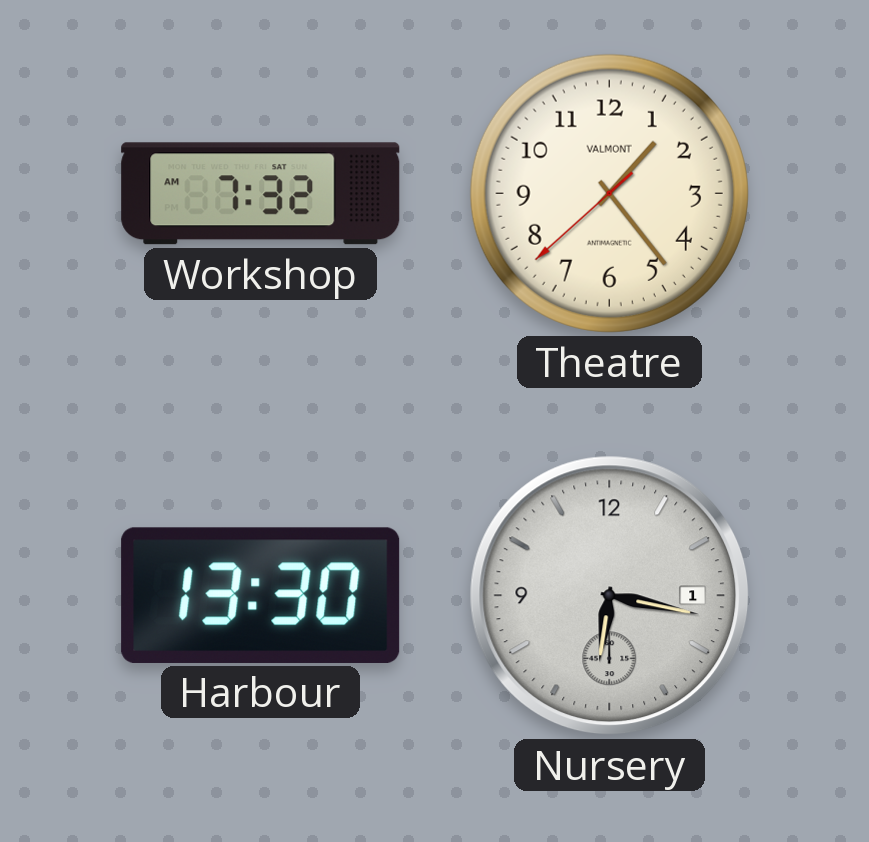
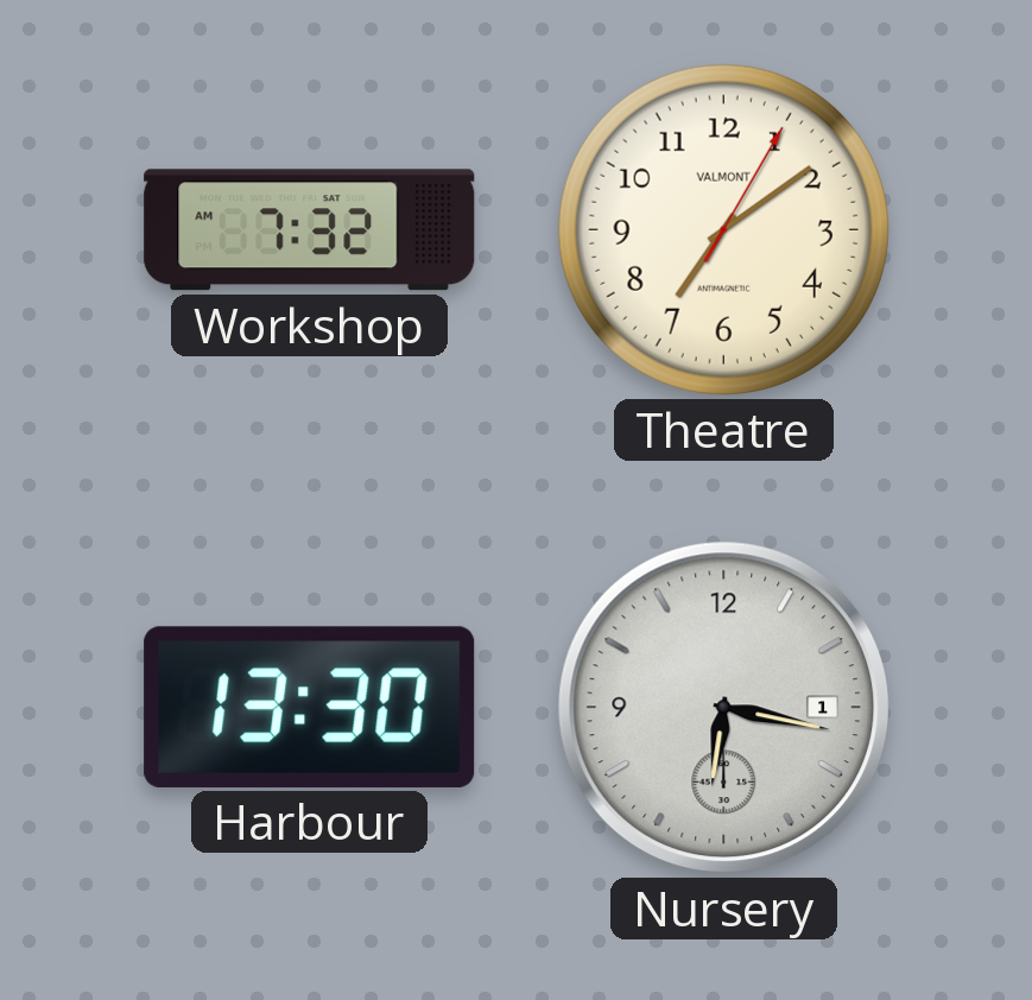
Theatre: 1:23 -> 7:09
